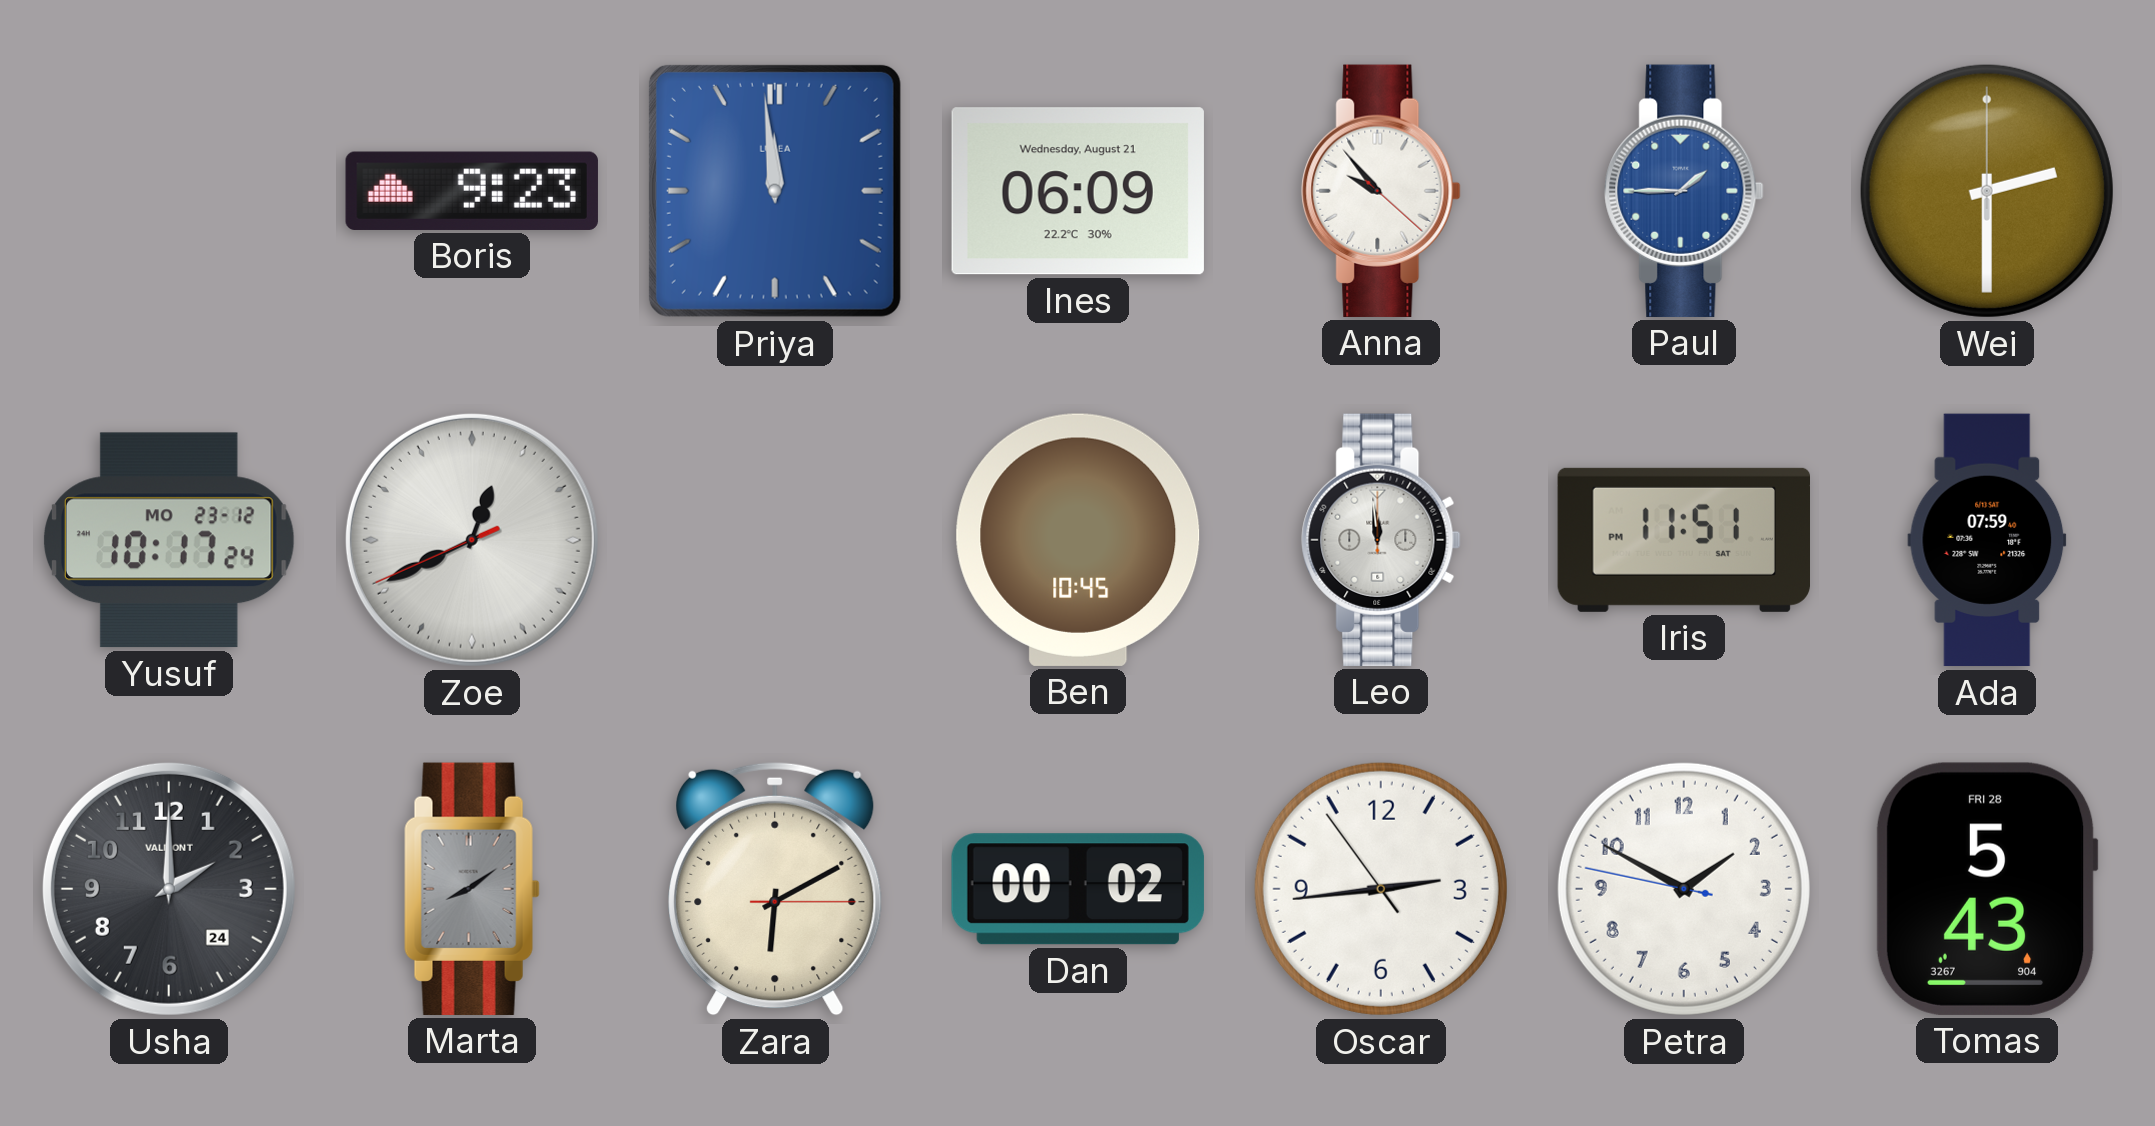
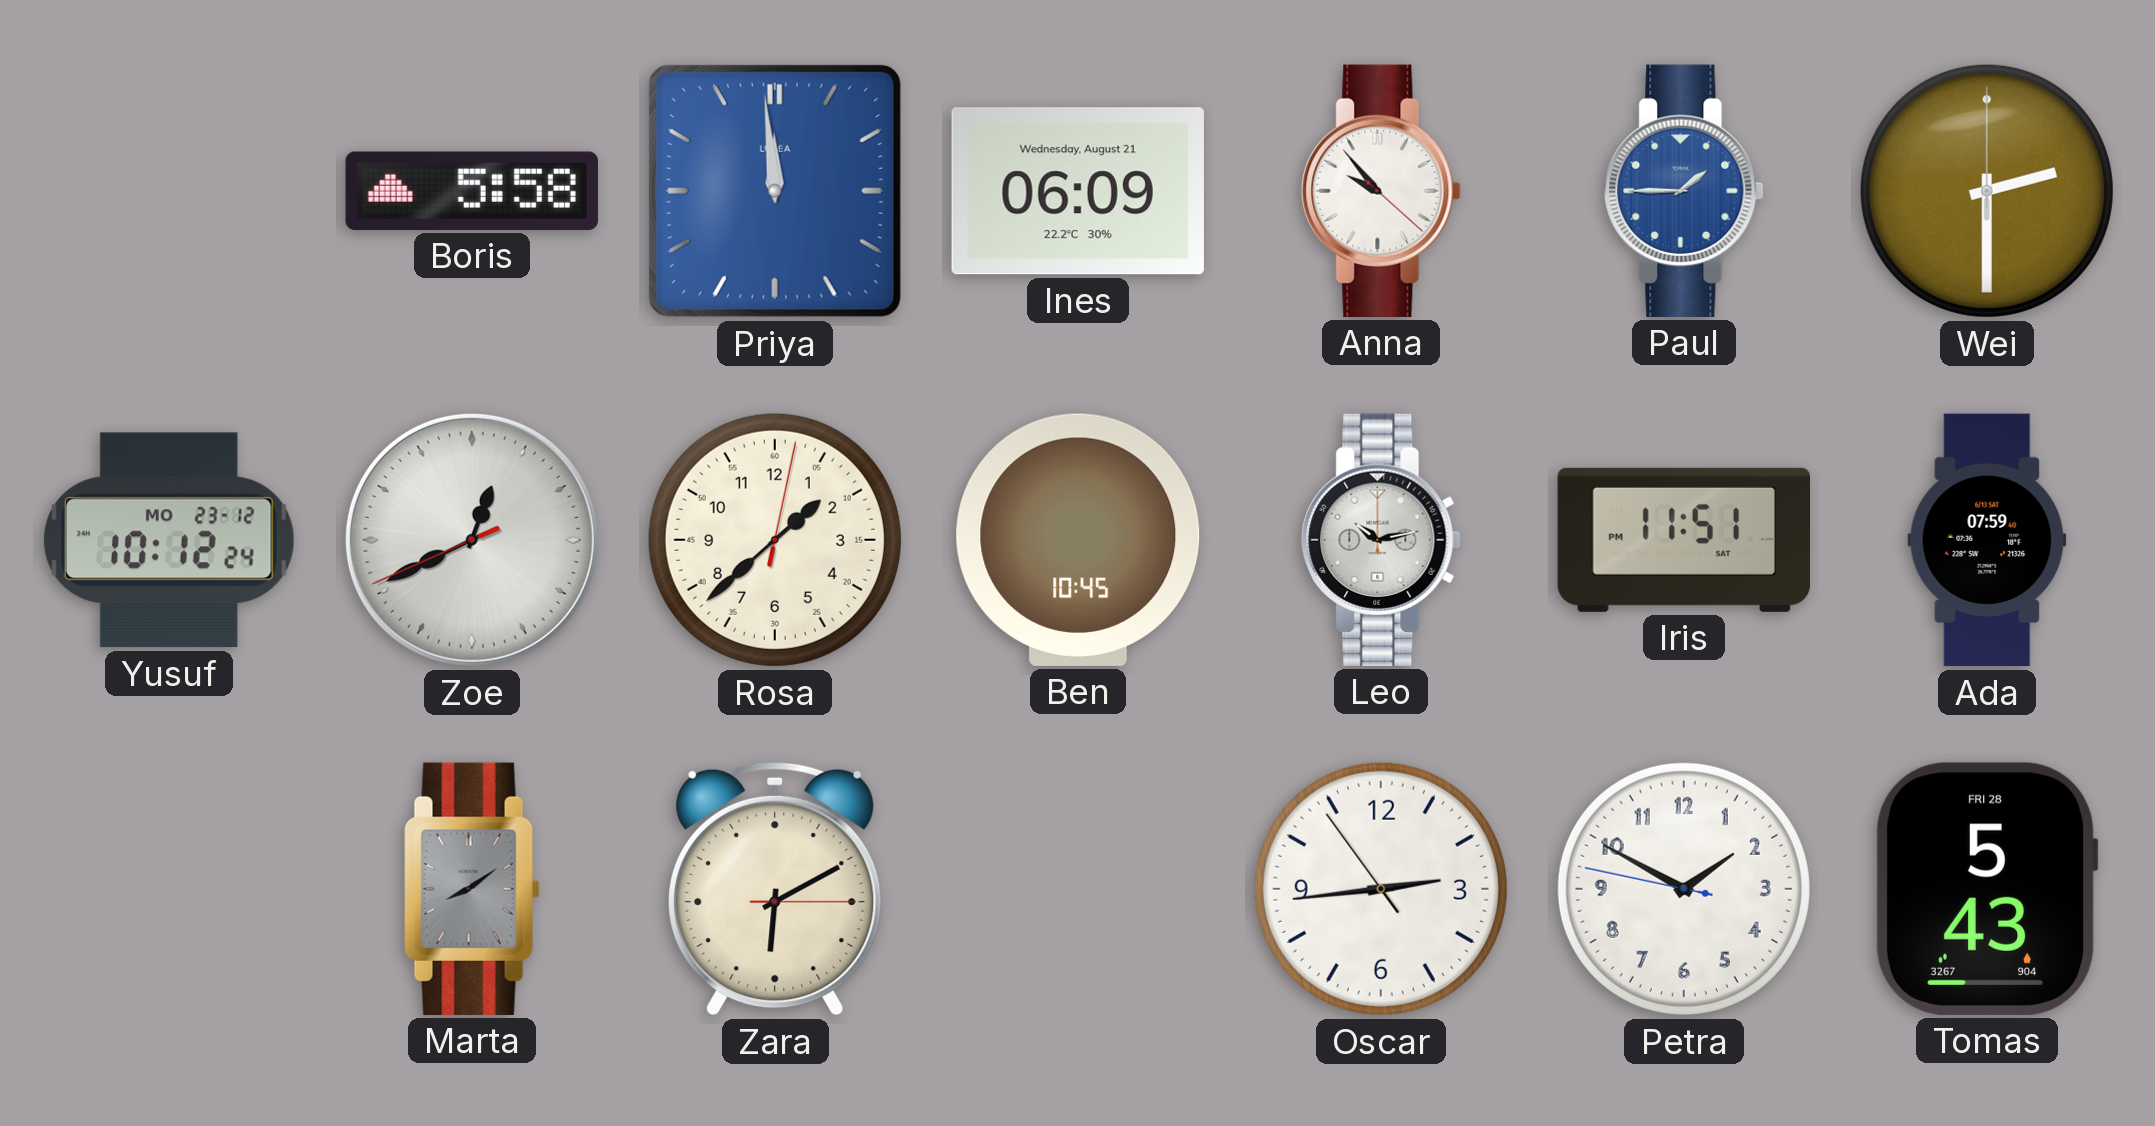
Boris: 9:23 -> 5:58
Yusuf: 10:17 -> 10:12
Rosa: none -> 1:38
Leo: 11:59 -> 10:13
Usha: 2:00 -> none
Dan: 00:02 -> none
